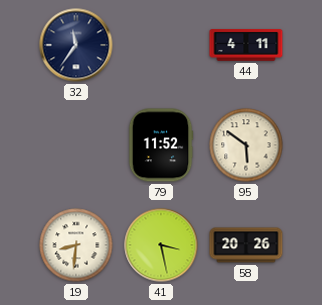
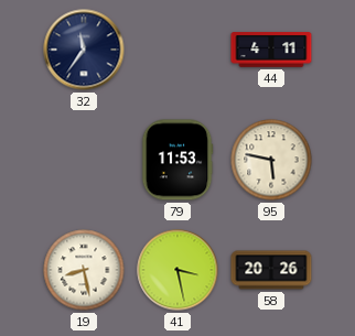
79: 11:52 -> 11:53
95: 5:51 -> 5:47
19: 8:31 -> 8:28
